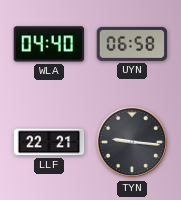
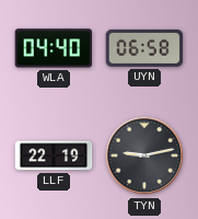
LLF: 22:21 -> 22:19
TYN: 9:16 -> 9:13
